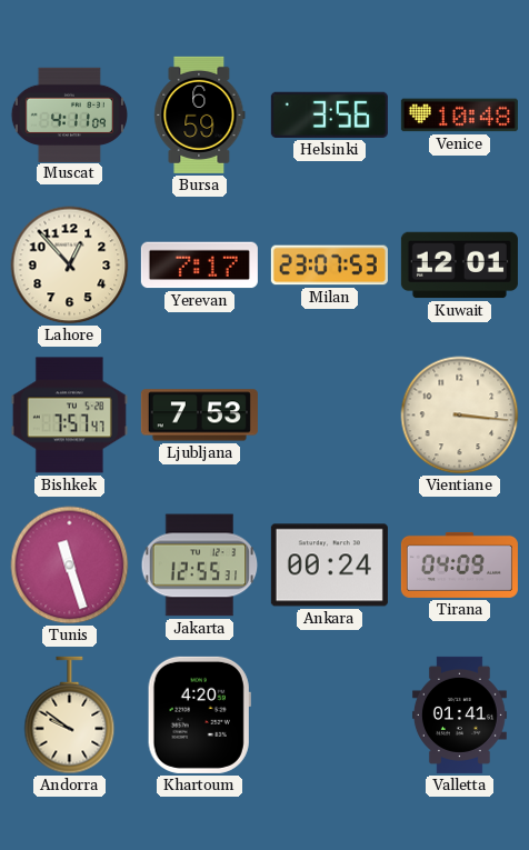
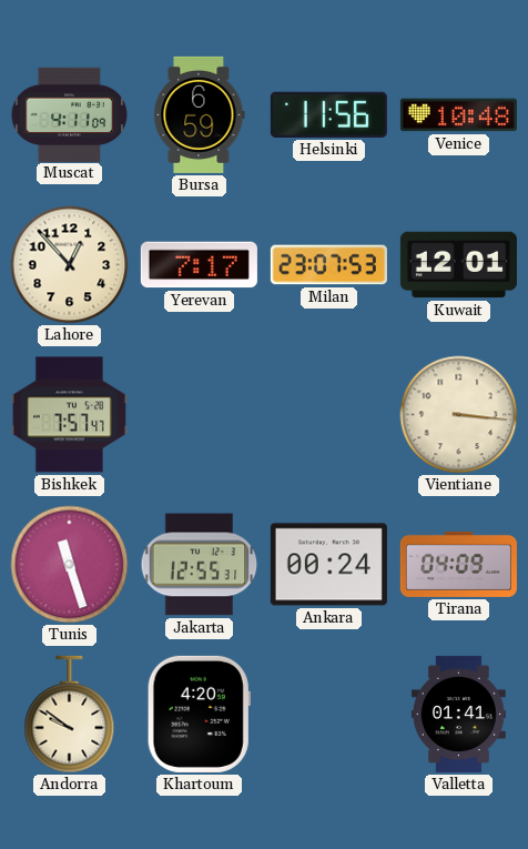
Helsinki: 3:56 -> 11:56
Ljubljana: 7:53 -> none
